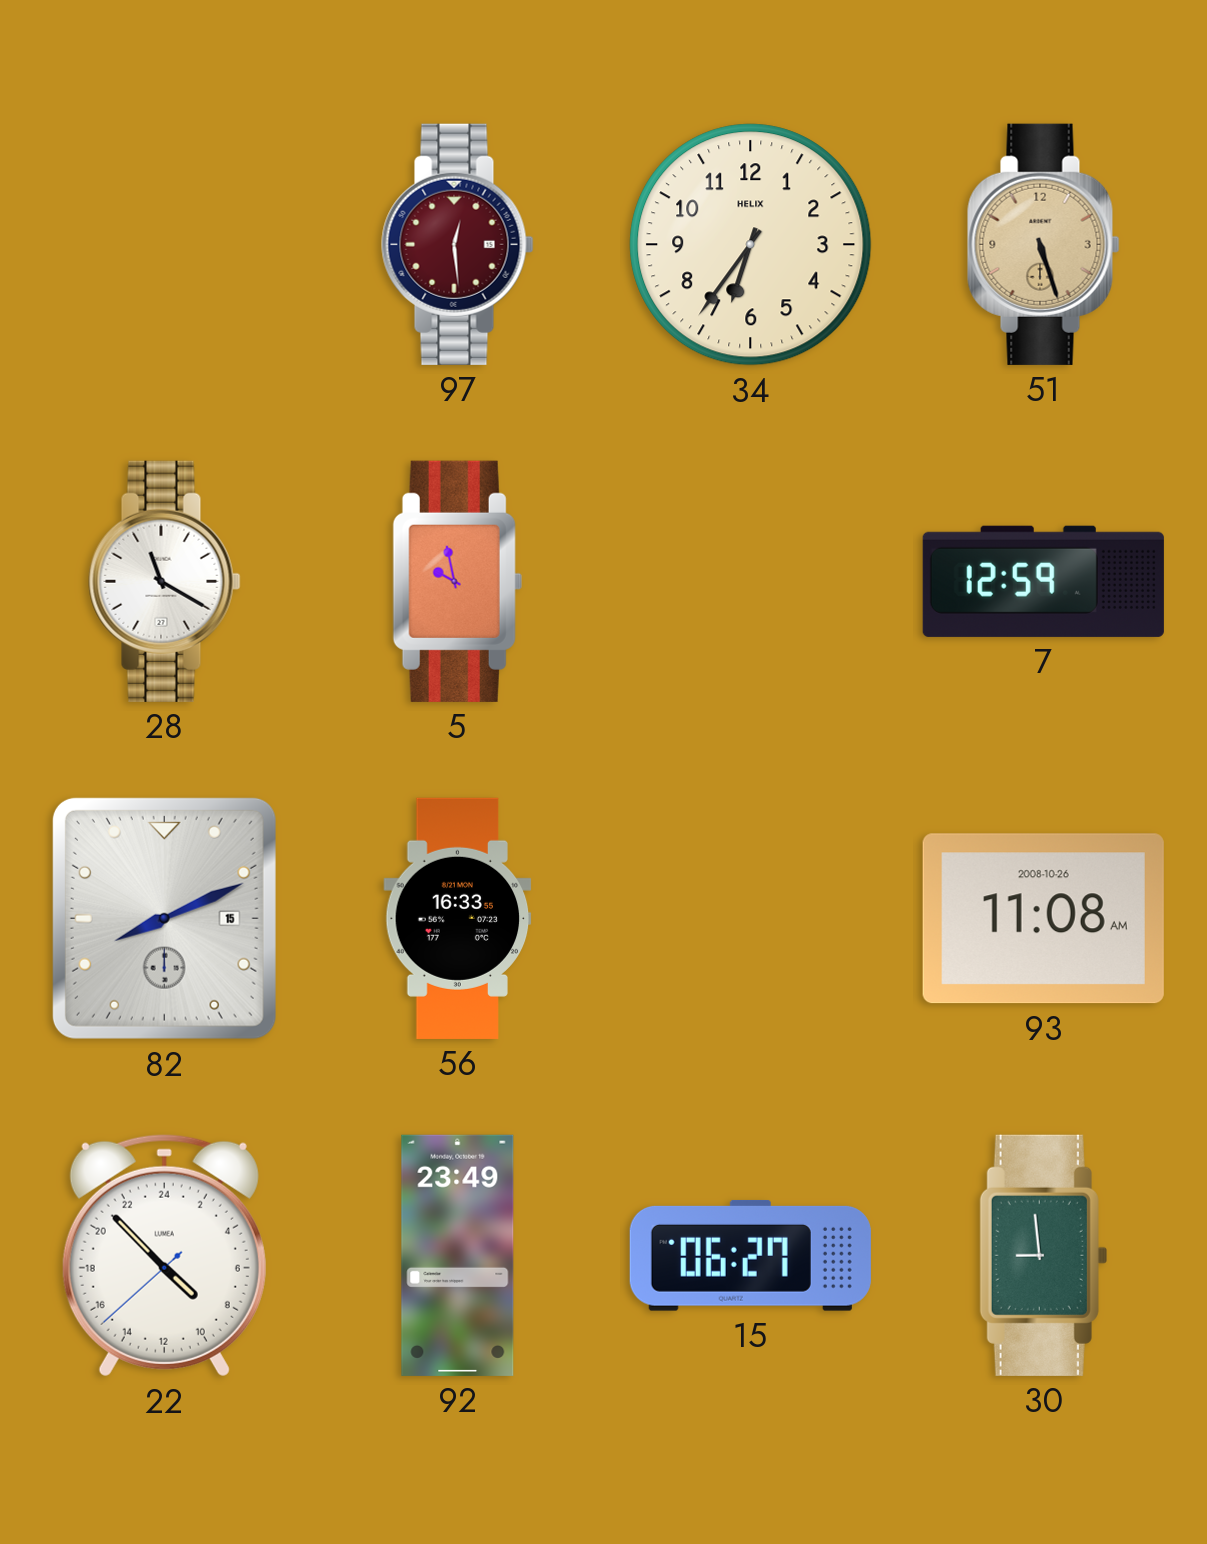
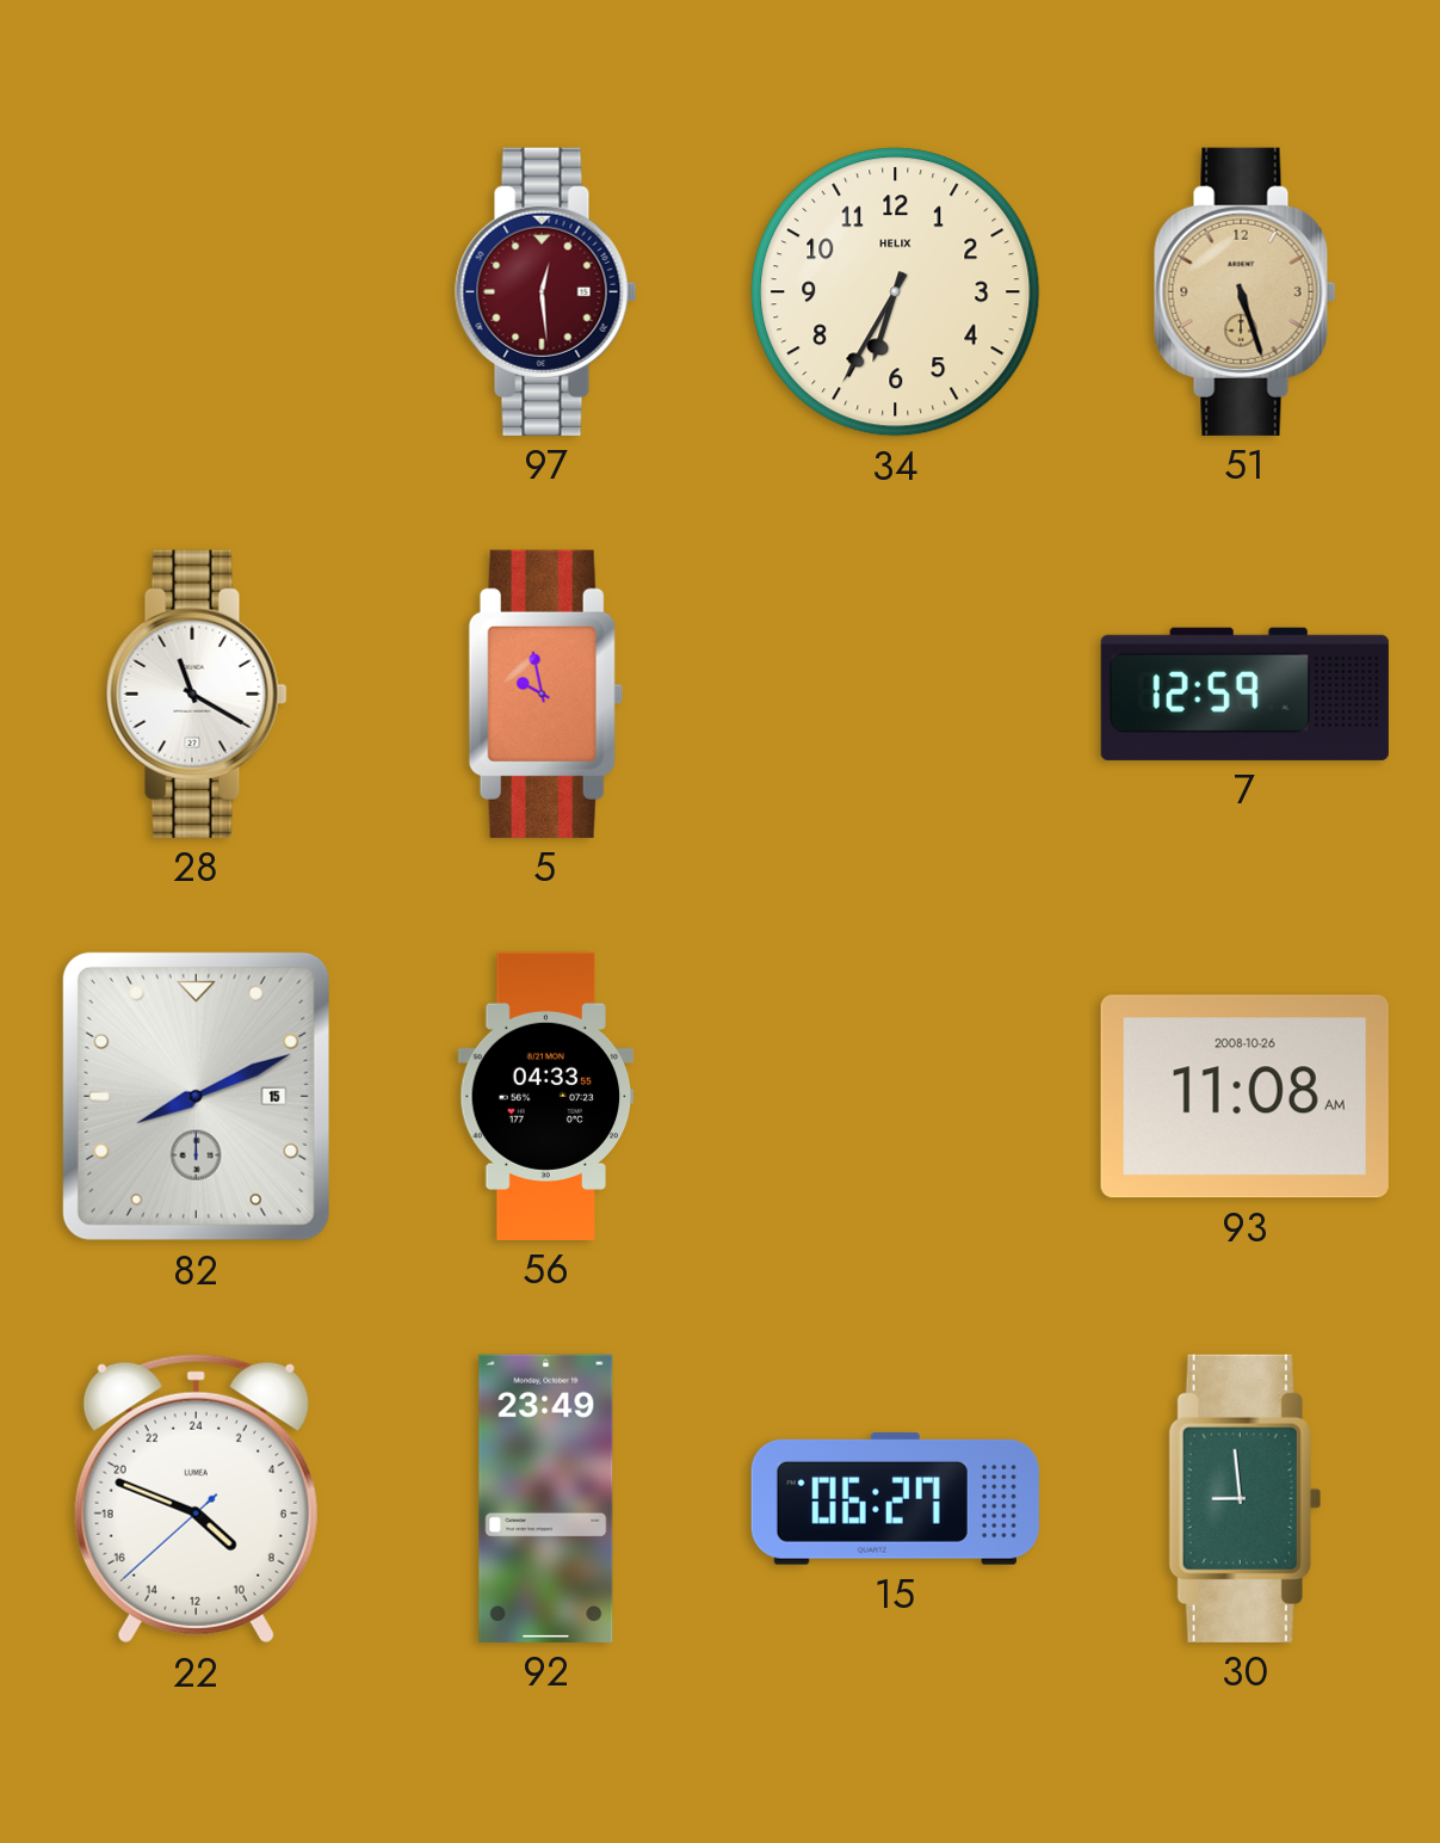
34: 6:36 -> 6:35
56: 16:33 -> 04:33
22: 8:52 -> 8:48
